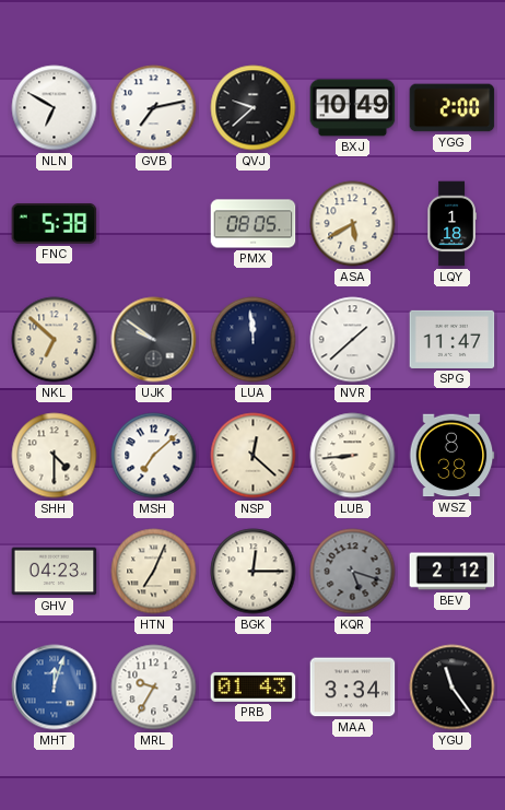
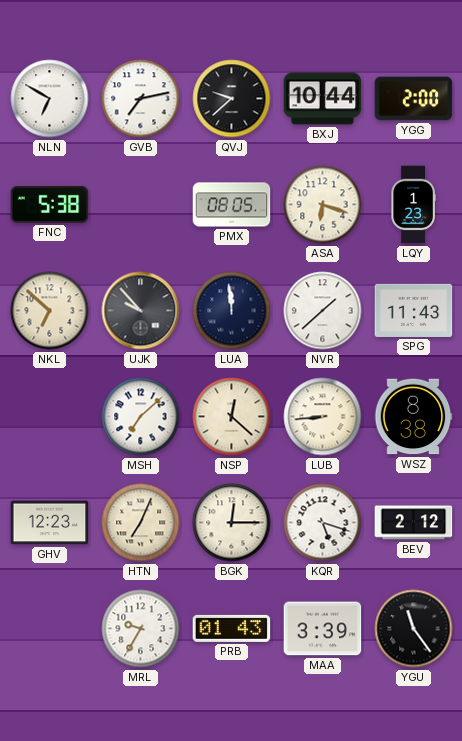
BXJ: 10:49 -> 10:44
ASA: 5:40 -> 6:18
LQY: 1:18 -> 1:23
UJK: 9:51 -> 9:53
SPG: 11:47 -> 11:43
SHH: 4:30 -> none
GHV: 04:23 -> 12:23
KQR dial: grey -> white
MHT: 12:03 -> none
MAA: 3:34 -> 3:39
